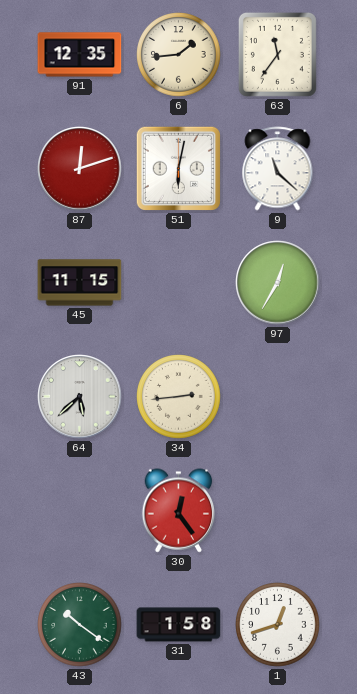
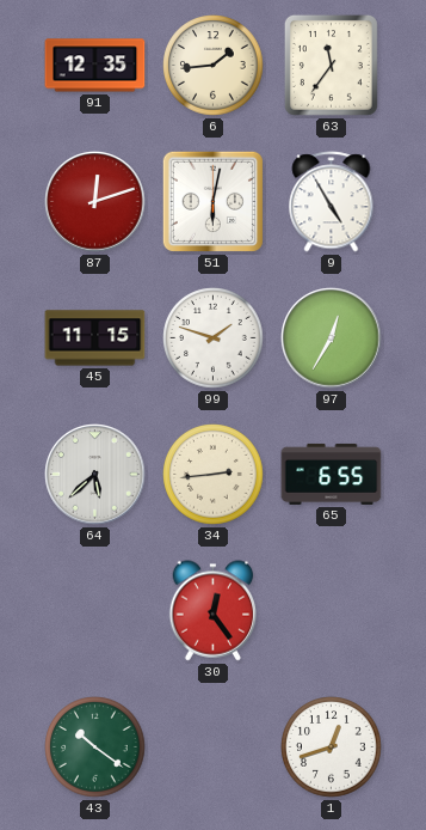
9: 11:22 -> 4:55
99: none -> 1:48
65: none -> 6:55
31: 1:58 -> none
